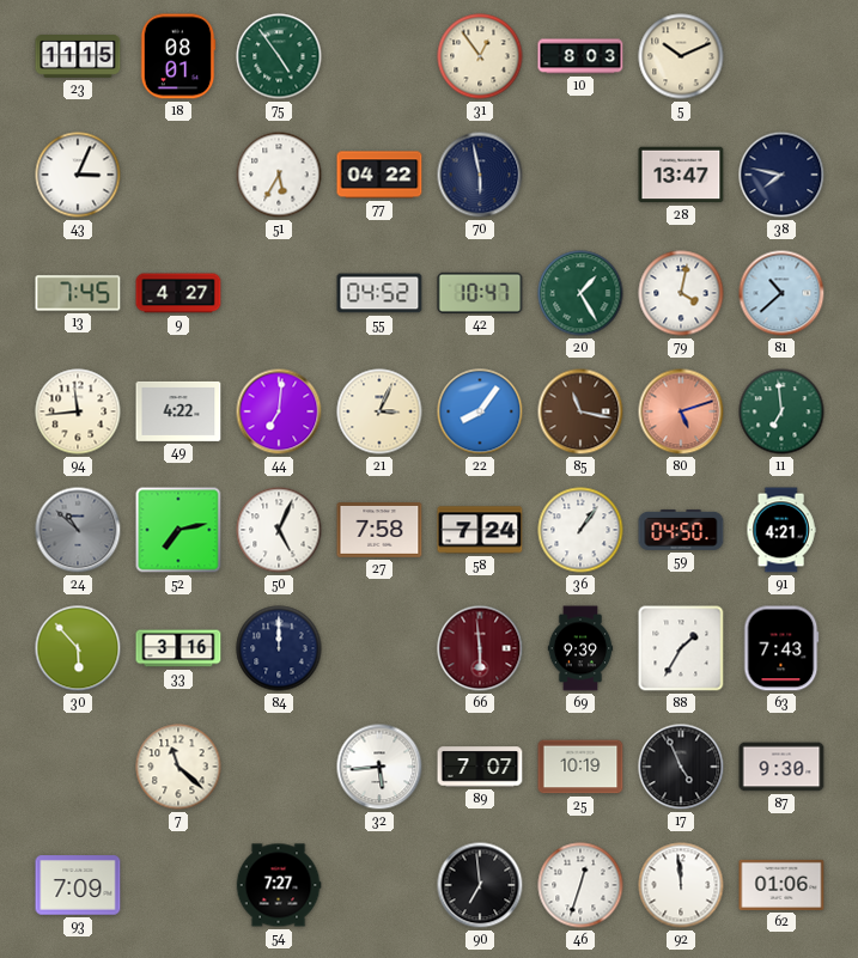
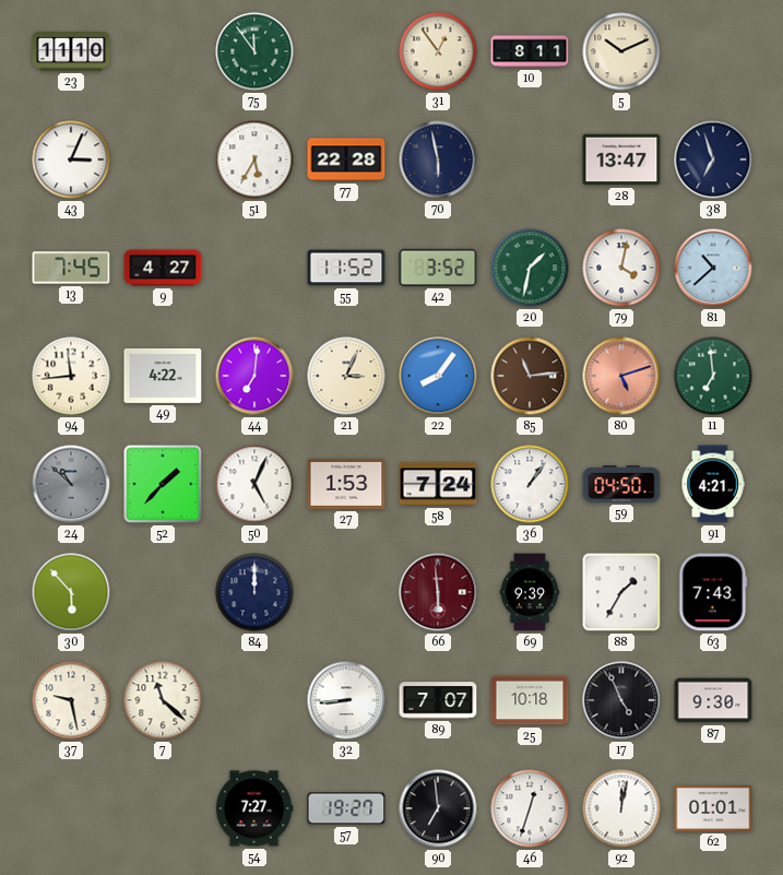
23: 11:15 -> 11:10
18: 08:01 -> none
75: 4:54 -> 11:54
10: 8:03 -> 8:11
77: 04:22 -> 22:28
38: 7:47 -> 6:57
55: 04:52 -> 11:52
42: 10:47 -> 3:52
20: 1:25 -> 1:32
85: 11:17 -> 11:14
52: 7:13 -> 1:37
27: 7:58 -> 1:53
33: 3:16 -> none
37: none -> 9:28
32: 5:44 -> 8:44
25: 10:19 -> 10:18
93: 7:09 -> none
57: none -> 19:27
92: 11:59 -> 12:02
62: 01:06 -> 01:01
